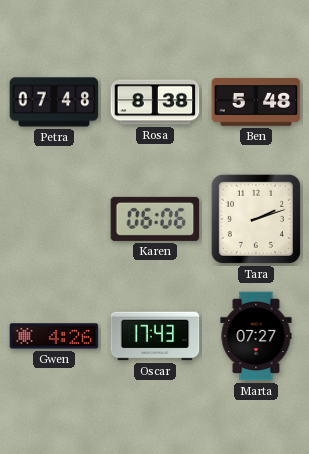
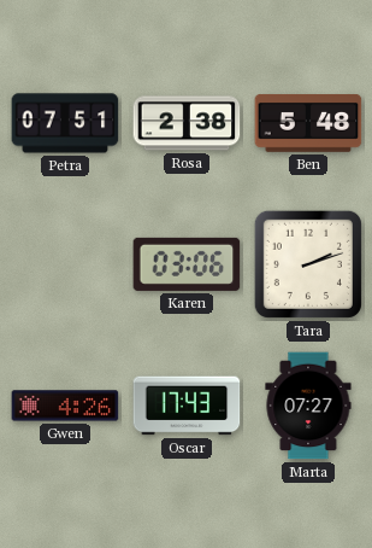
Petra: 07:48 -> 07:51
Rosa: 8:38 -> 2:38
Karen: 06:06 -> 03:06
